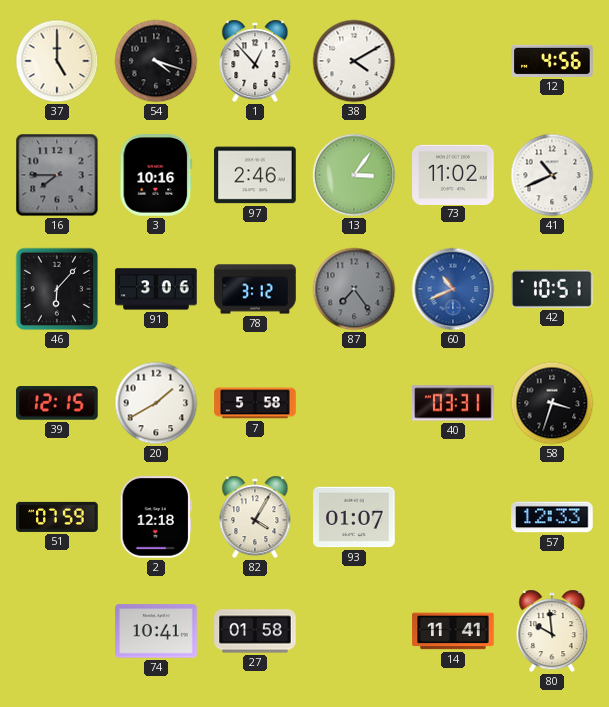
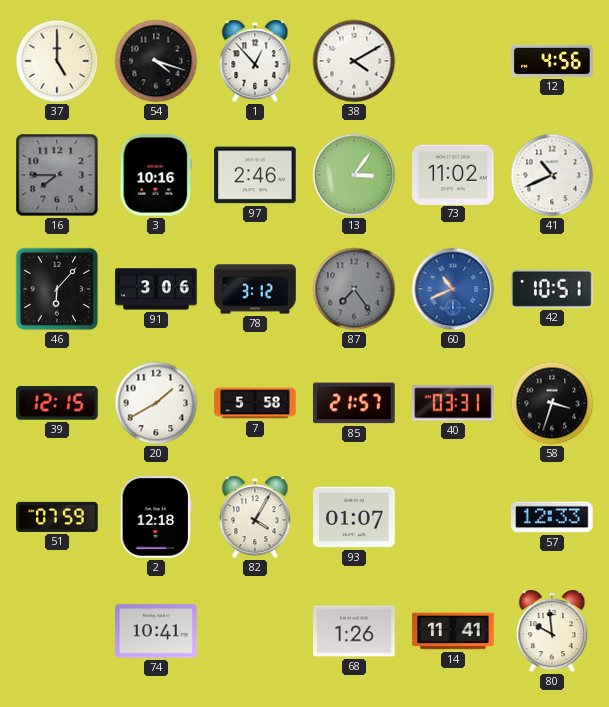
85: none -> 21:57
27: 01:58 -> none
68: none -> 1:26
